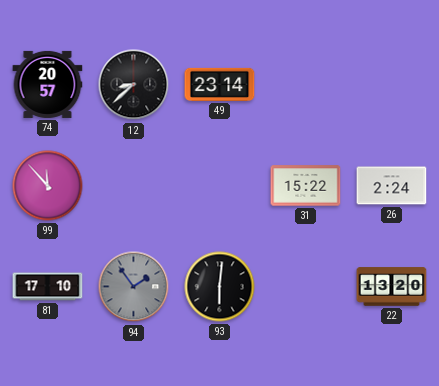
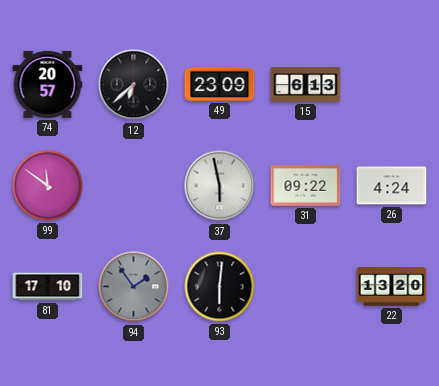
12: 8:38 -> 6:38
49: 23:14 -> 23:09
15: none -> 6:13
99: 11:53 -> 11:51
37: none -> 5:58
31: 15:22 -> 09:22
26: 2:24 -> 4:24
